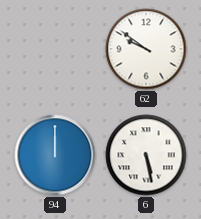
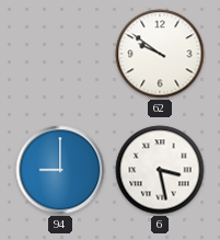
94: 12:00 -> 9:00
6: 5:28 -> 3:28
